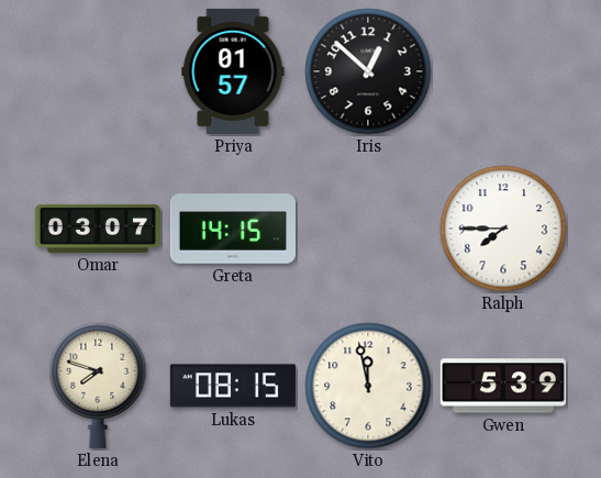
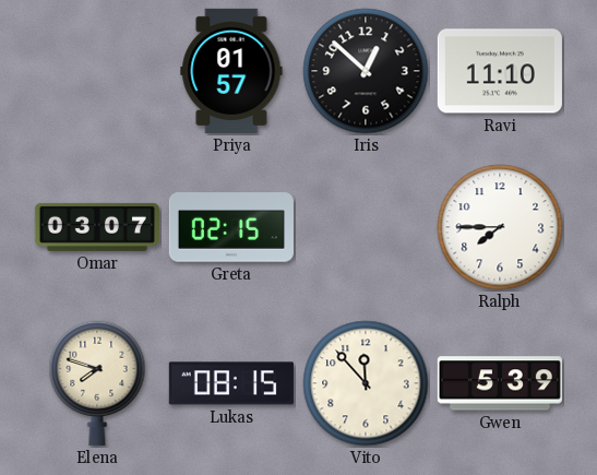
Ravi: none -> 11:10
Greta: 14:15 -> 02:15
Vito: 11:58 -> 11:53
